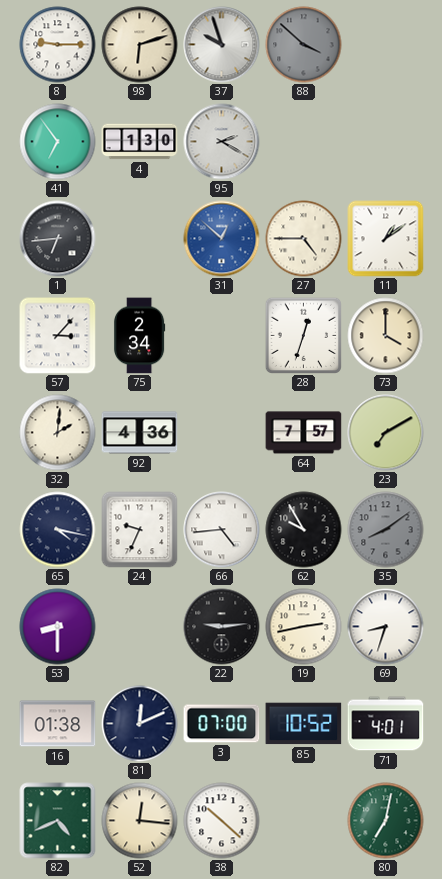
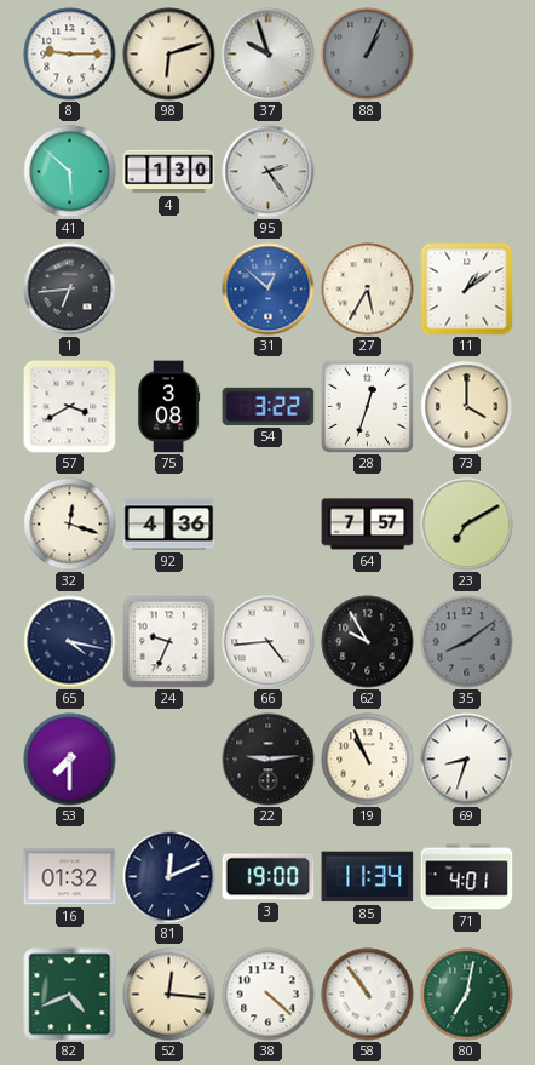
88: 3:52 -> 1:04
41: 6:54 -> 5:52
95: 2:20 -> 2:24
27: 4:45 -> 5:35
57: 3:07 -> 3:40
75: 2:34 -> 3:08
54: none -> 3:22
32: 2:01 -> 12:18
53: 8:30 -> 7:30
19: 2:43 -> 10:56
16: 01:38 -> 01:32
3: 07:00 -> 19:00
85: 10:52 -> 11:34
38: 10:22 -> 4:22
58: none -> 10:54
